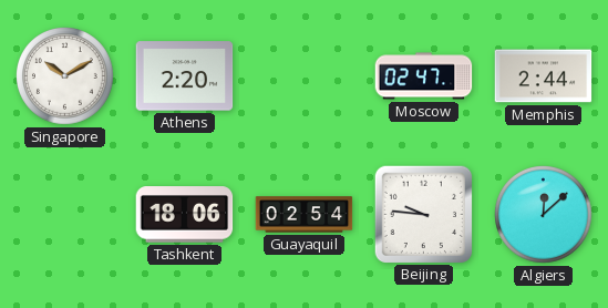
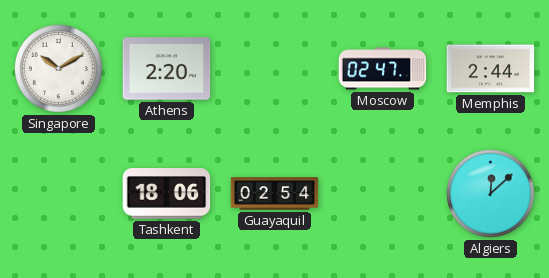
Beijing: 9:46 -> none
